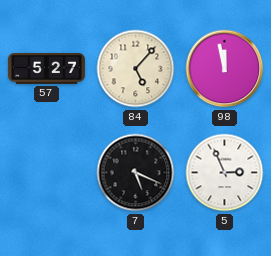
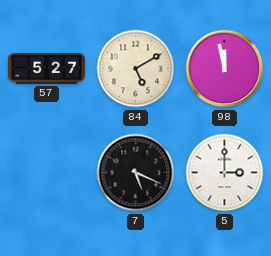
84: 5:07 -> 5:10
5: 2:56 -> 3:00
